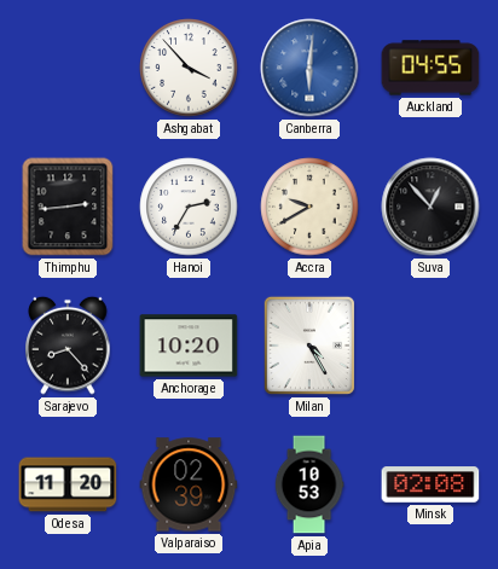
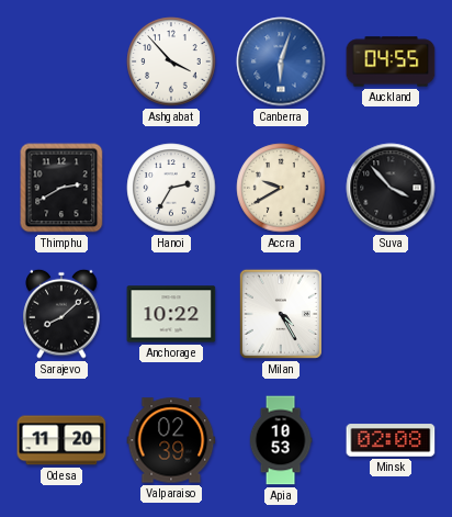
Canberra: 6:01 -> 6:03
Thimphu: 2:44 -> 2:40
Suva: 12:53 -> 3:53
Sarajevo: 8:23 -> 8:08
Anchorage: 10:20 -> 10:22
